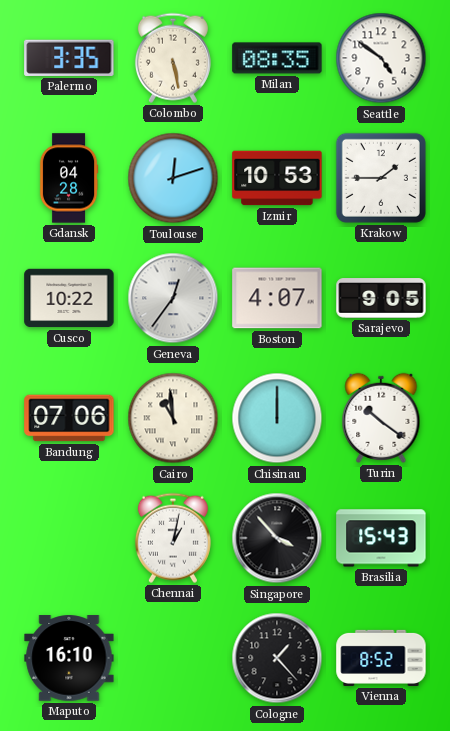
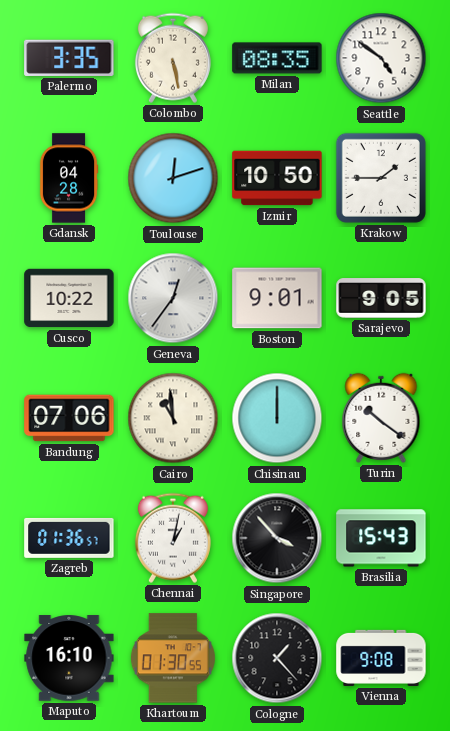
Izmir: 10:53 -> 10:50
Boston: 4:07 -> 9:01
Zagreb: none -> 01:36
Khartoum: none -> 01:30
Vienna: 8:52 -> 9:08
